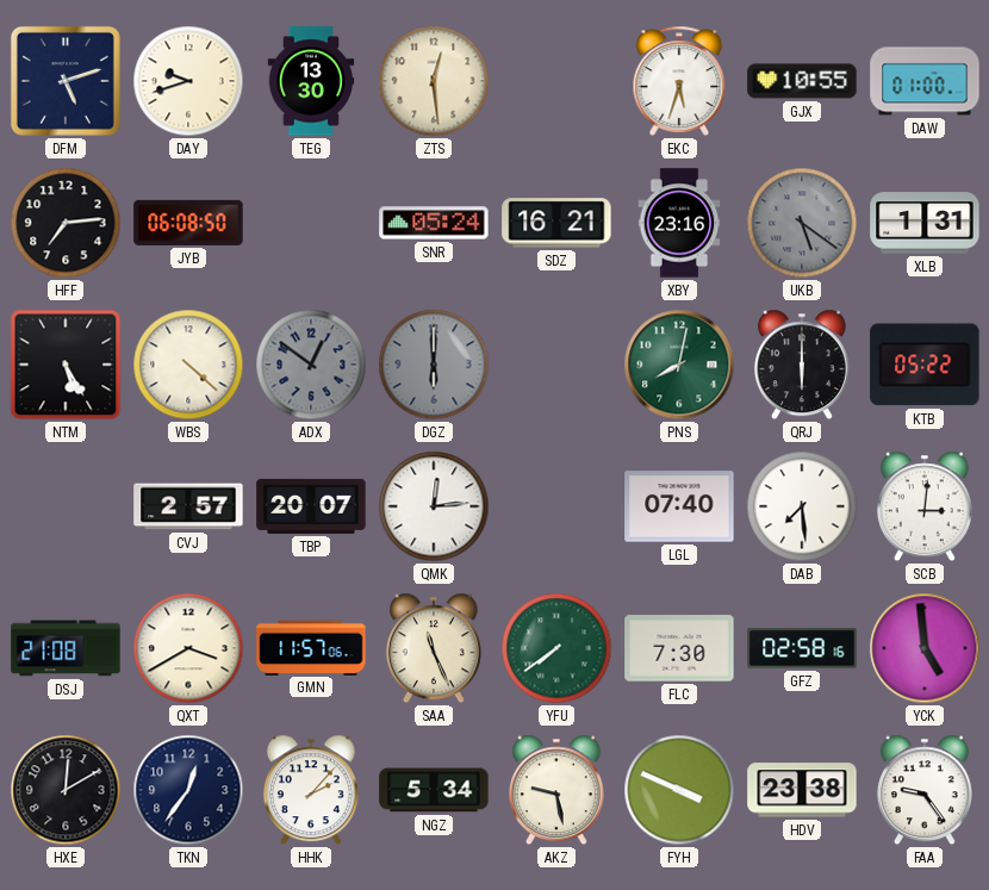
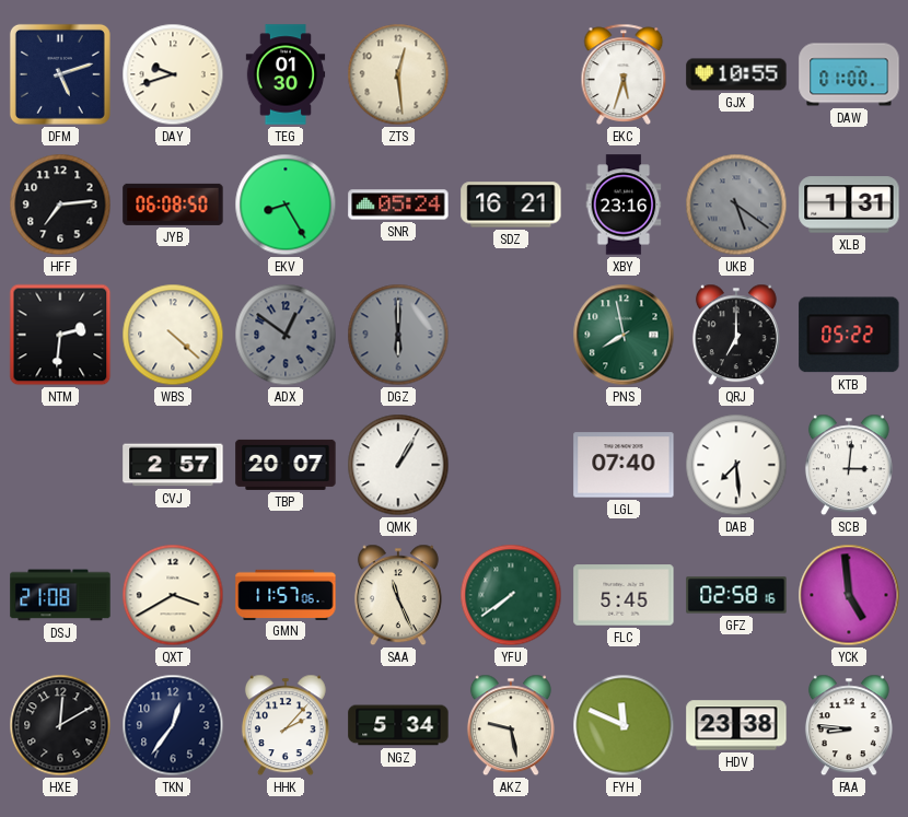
TEG: 13:30 -> 01:30
EKV: none -> 8:25
NTM: 5:25 -> 2:31
PNS: 8:02 -> 7:58
QRJ: 6:00 -> 7:00
QMK: 12:14 -> 1:05
FLC: 7:30 -> 5:45
FYH: 3:49 -> 11:49
FAA: 9:24 -> 8:46
